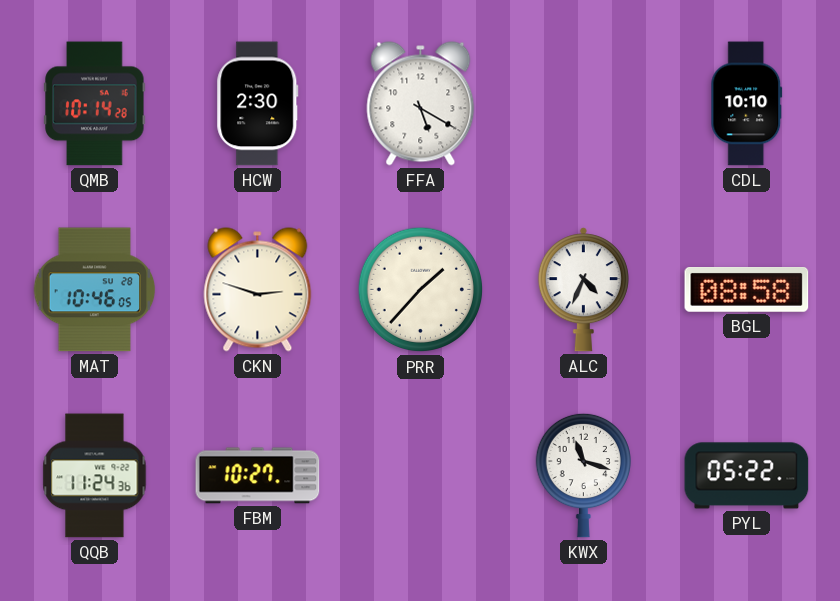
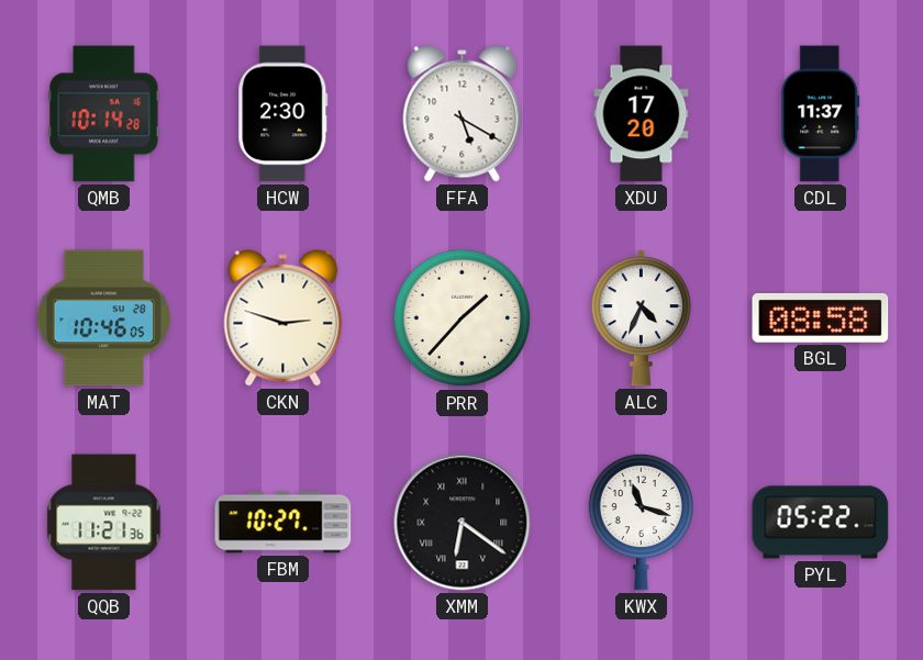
XDU: none -> 17:20
CDL: 10:10 -> 11:37
QQB: 11:24 -> 11:21
XMM: none -> 6:21
